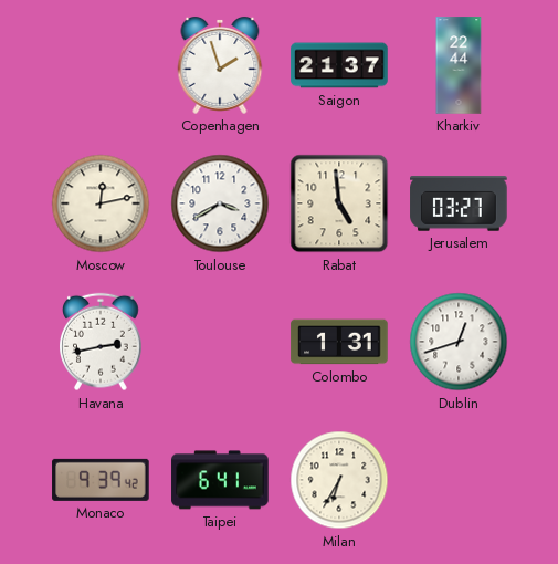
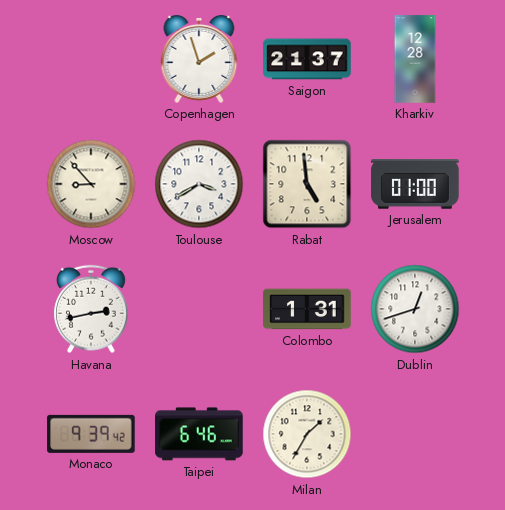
Kharkiv: 22:44 -> 12:28
Moscow: 12:13 -> 8:53
Jerusalem: 03:27 -> 01:00
Taipei: 6:41 -> 6:46
Milan: 6:35 -> 1:35
